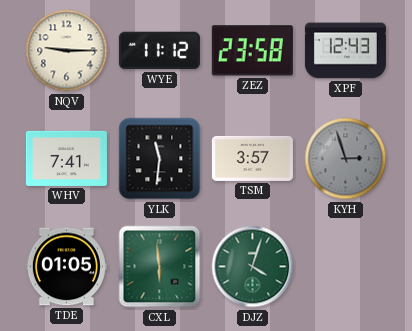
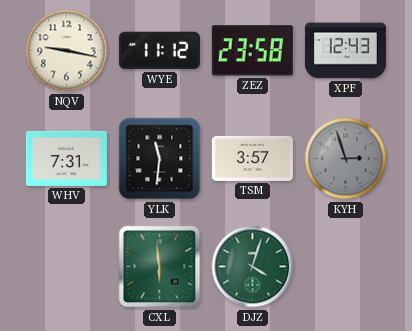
NQV: 9:15 -> 9:17
WHV: 7:41 -> 7:31
TDE: 01:05 -> none
